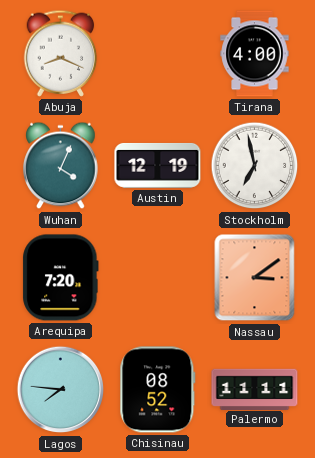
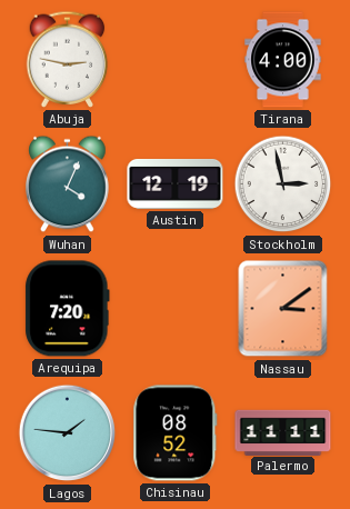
Abuja: 8:19 -> 2:47
Stockholm: 6:58 -> 2:58
Lagos: 7:46 -> 1:46
